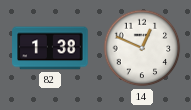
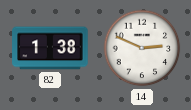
14: 12:49 -> 2:49
